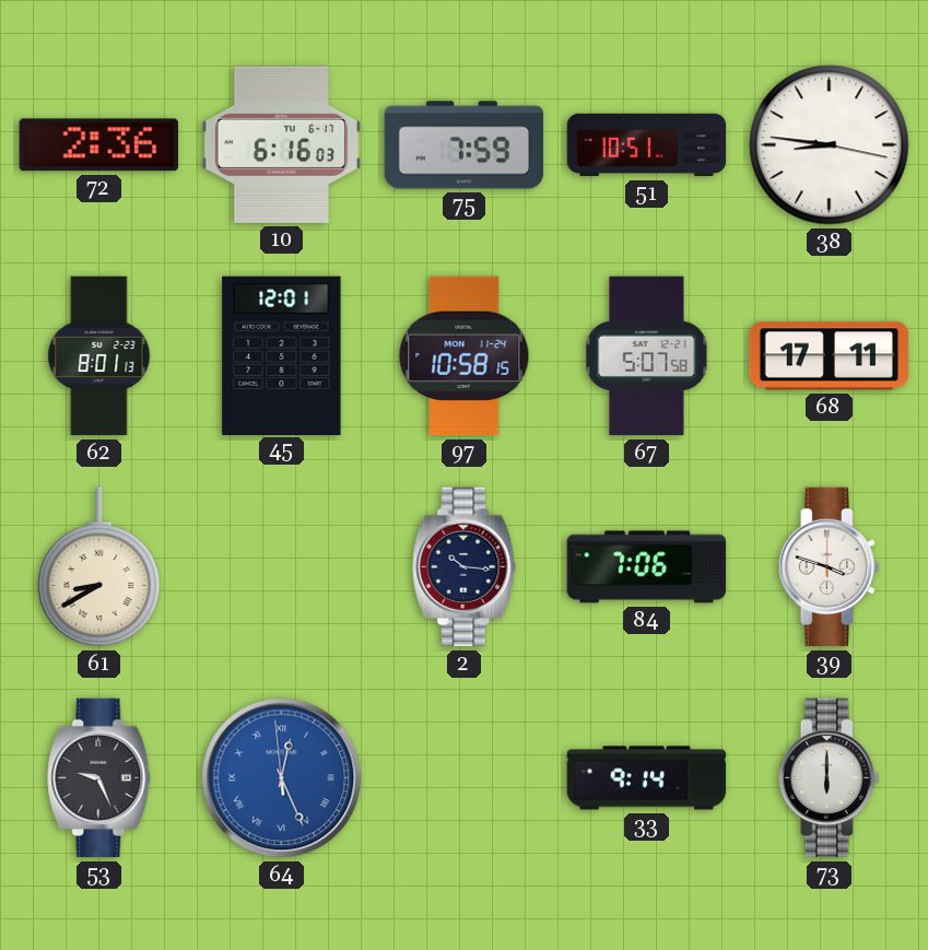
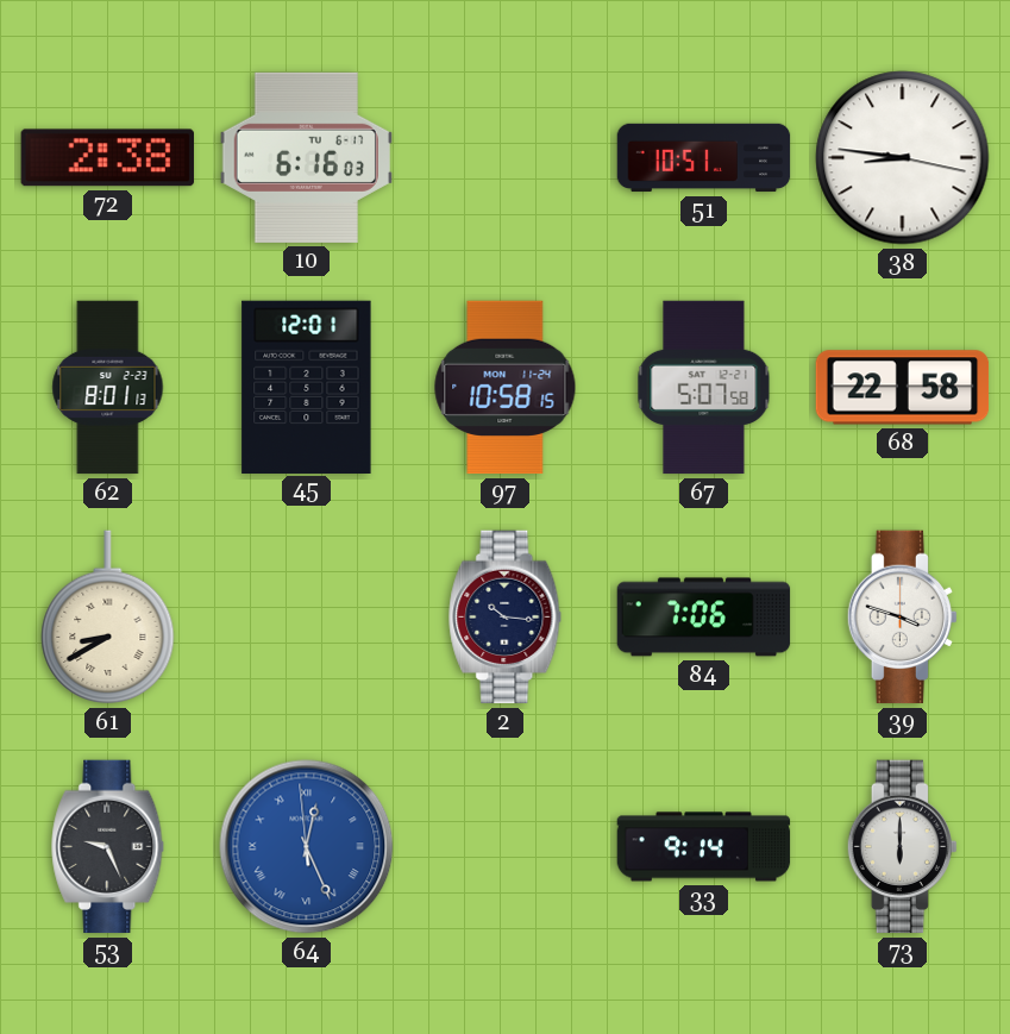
72: 2:36 -> 2:38
75: 7:59 -> none
68: 17:11 -> 22:58
